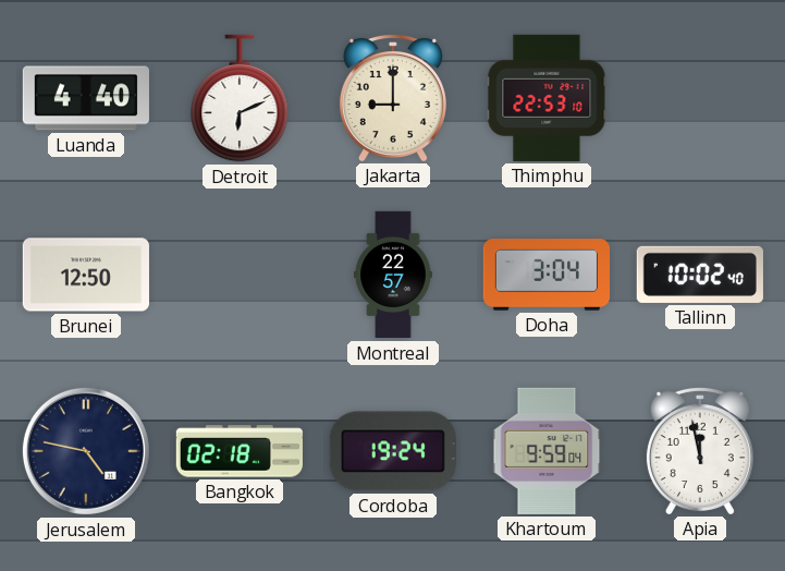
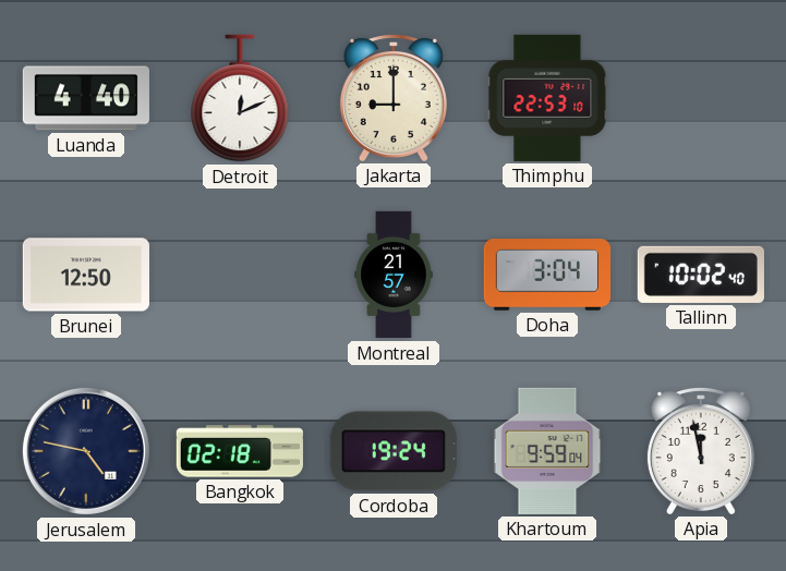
Detroit: 6:11 -> 12:11
Montreal: 22:57 -> 21:57
